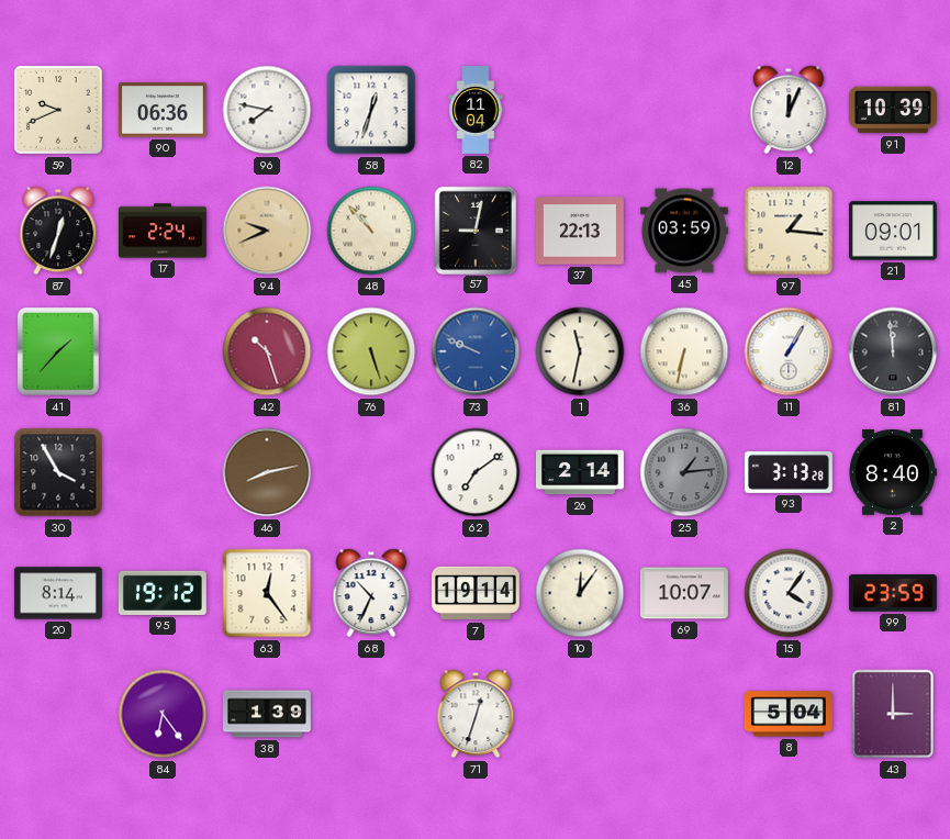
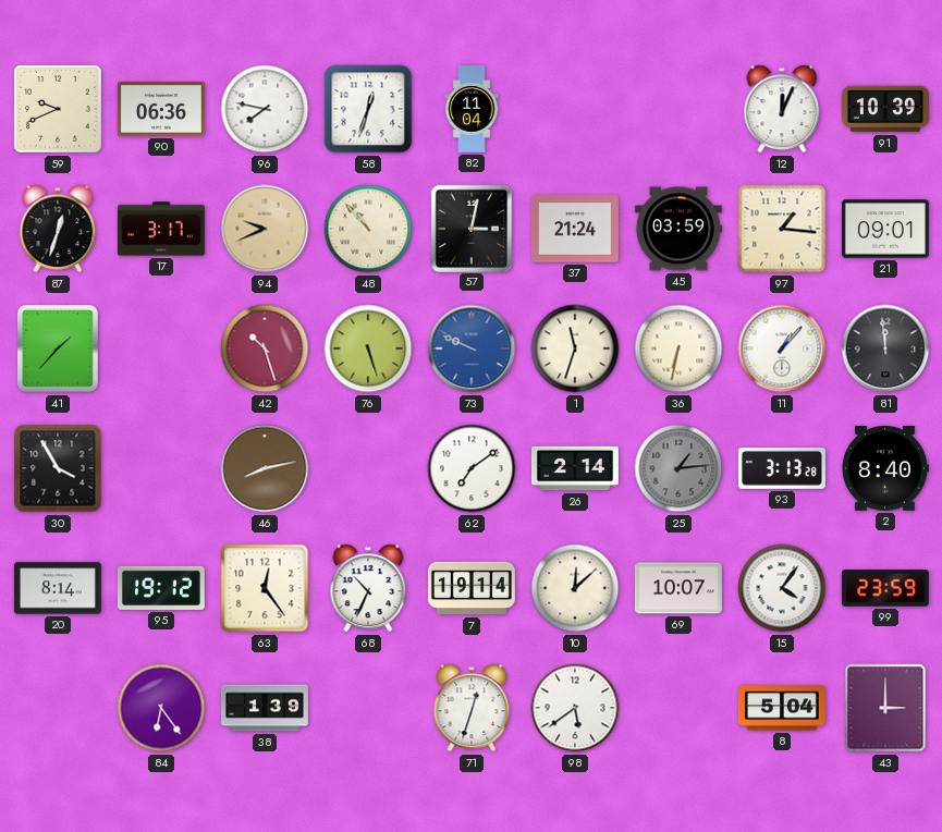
17: 2:24 -> 3:17
57: 9:02 -> 3:02
37: 22:13 -> 21:24
1: 11:32 -> 11:33
11: 1:05 -> 1:07
10: 12:06 -> 12:08
98: none -> 5:39
